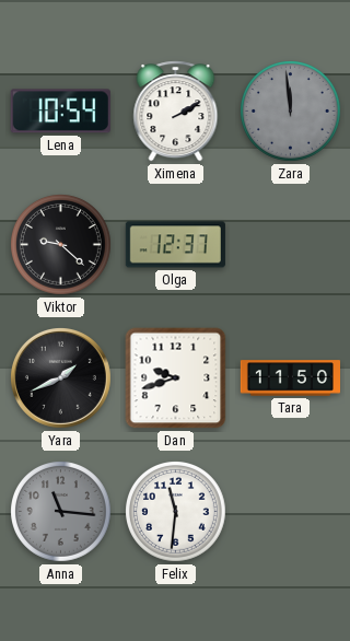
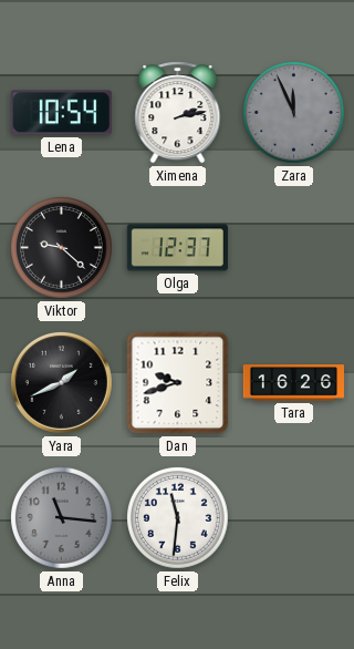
Ximena: 2:10 -> 2:13
Zara: 11:59 -> 11:56
Tara: 11:50 -> 16:26
